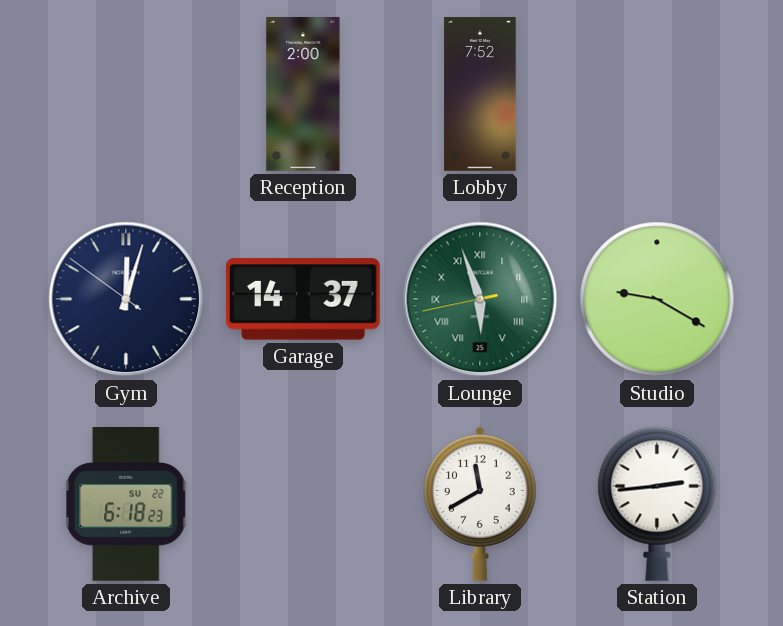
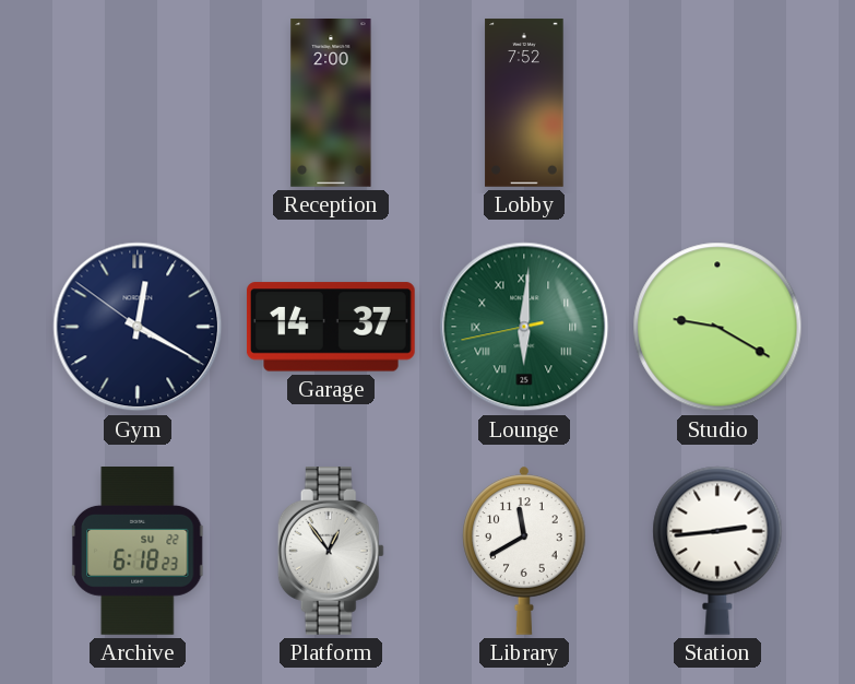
Gym: 12:02 -> 12:19
Lounge: 5:56 -> 6:00
Platform: none -> 12:54
